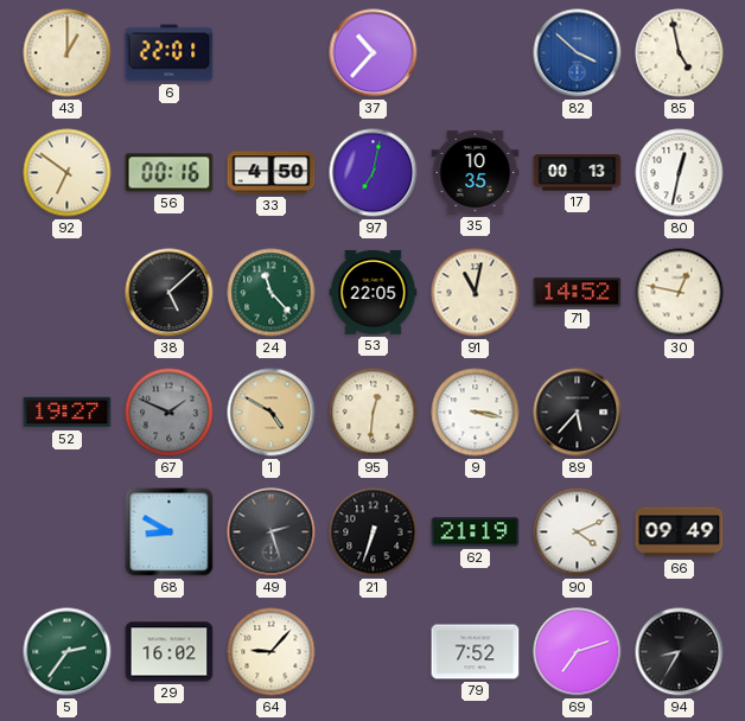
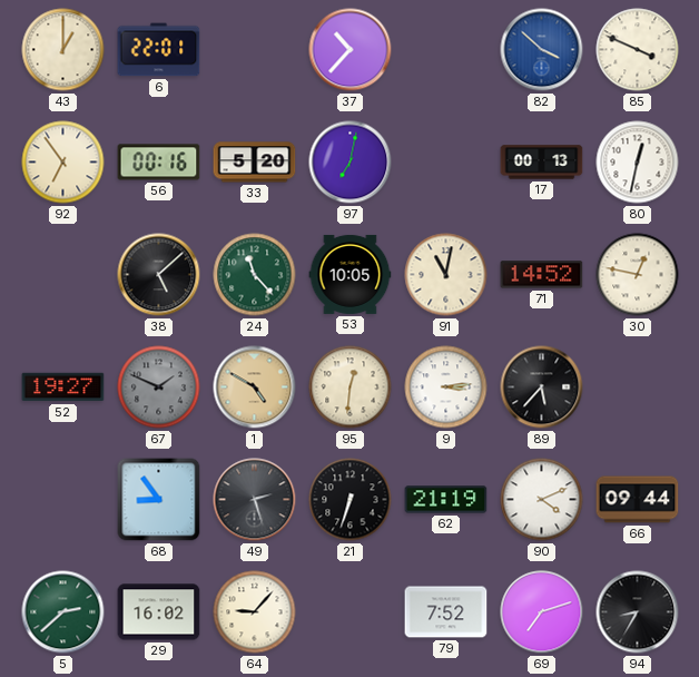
85: 4:58 -> 3:49
92: 6:51 -> 6:54
33: 4:50 -> 5:20
35: 10:35 -> none
53: 22:05 -> 10:05
9: 3:17 -> 3:14
68: 8:50 -> 8:54
66: 09:49 -> 09:44
5: 2:36 -> 2:38
